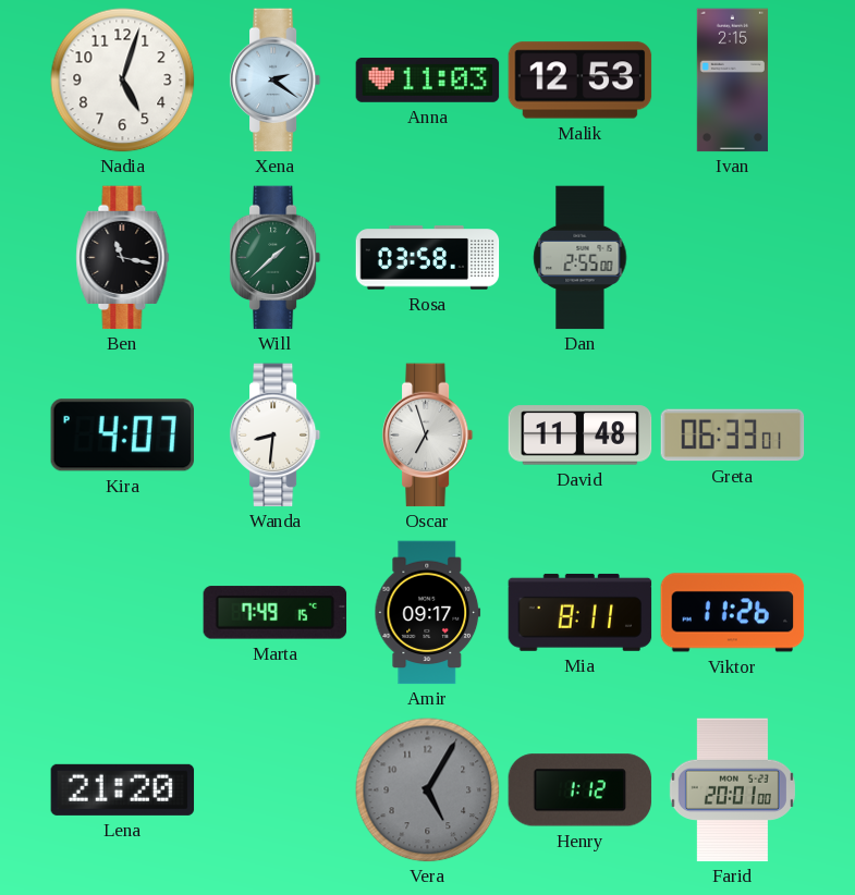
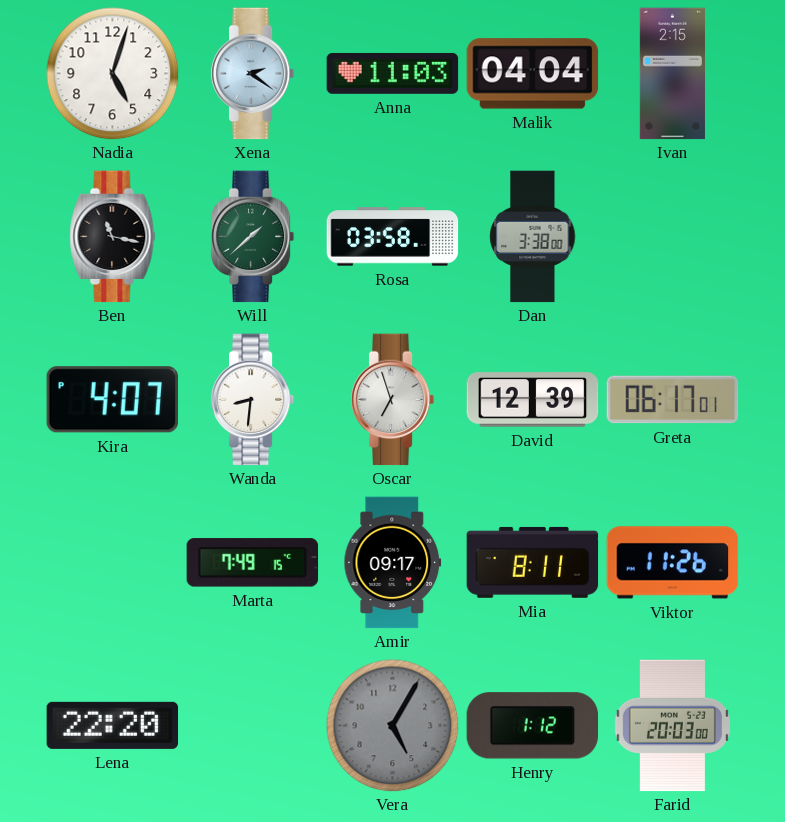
Malik: 12:53 -> 04:04
Dan: 2:55 -> 3:38
David: 11:48 -> 12:39
Greta: 06:33 -> 06:17
Lena: 21:20 -> 22:20
Farid: 20:01 -> 20:03
